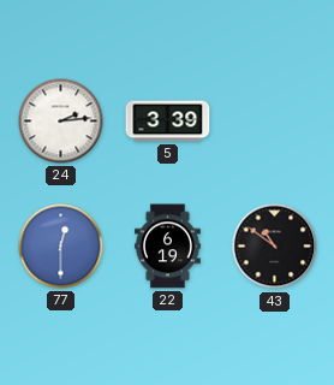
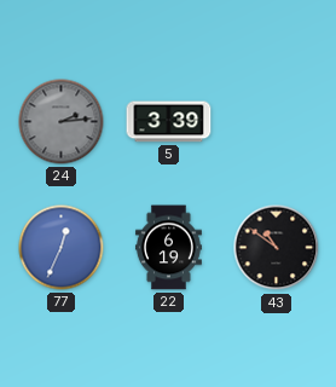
24 dial: white -> grey
77: 12:30 -> 12:34
